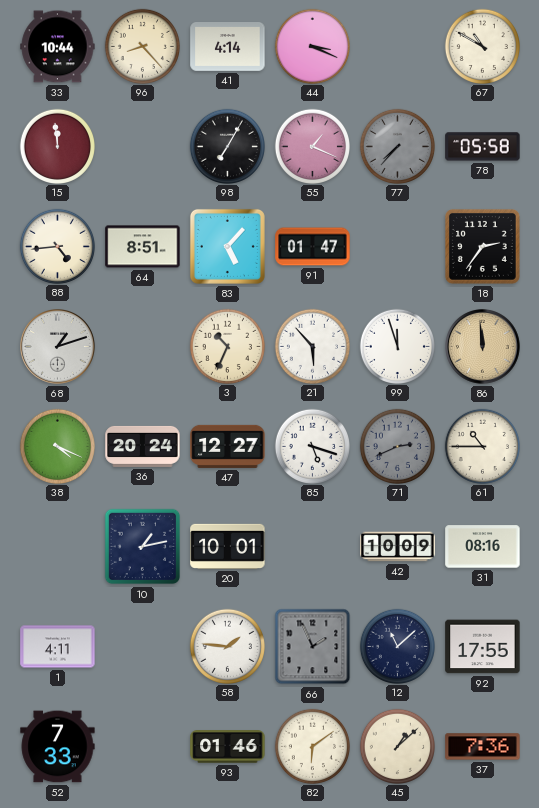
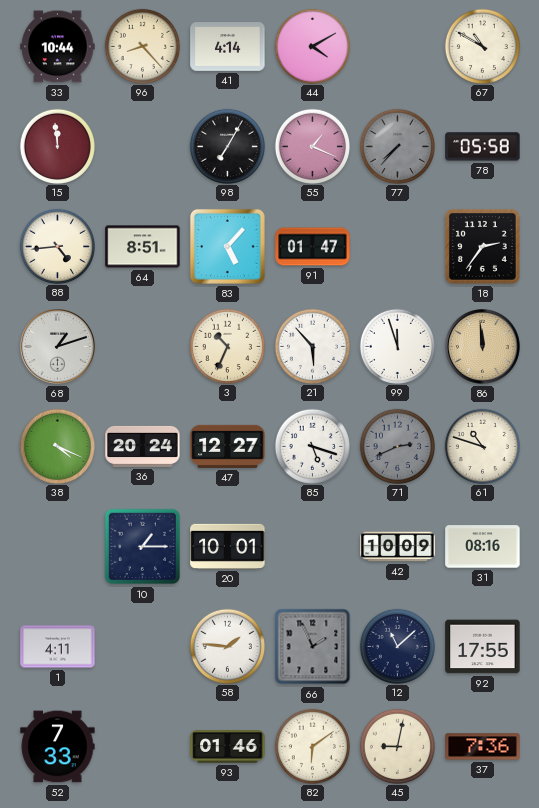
44: 3:19 -> 4:10
61: 10:45 -> 10:48
10: 1:13 -> 1:15
45: 1:08 -> 9:02
